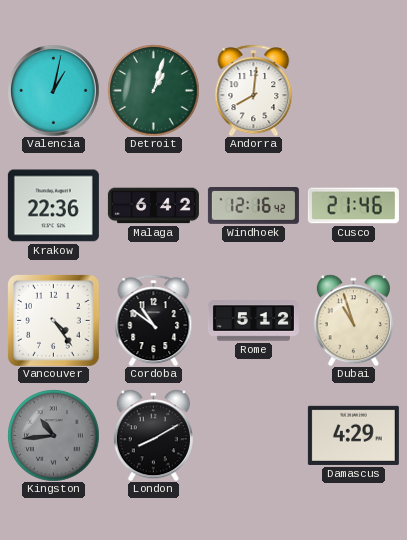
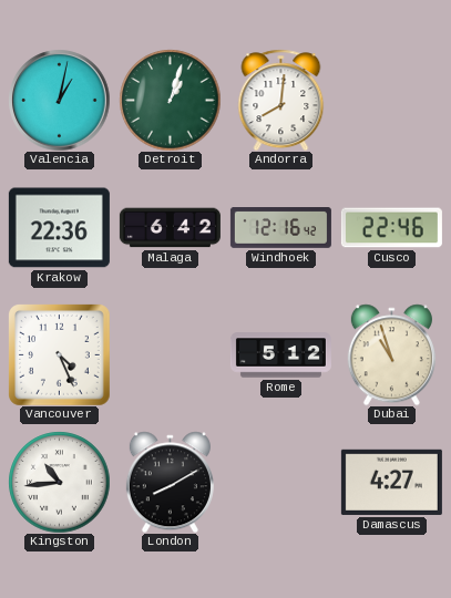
Cusco: 21:46 -> 22:46
Vancouver: 4:24 -> 4:26
Cordoba: 10:51 -> none
Kingston dial: grey -> white
Damascus: 4:29 -> 4:27
